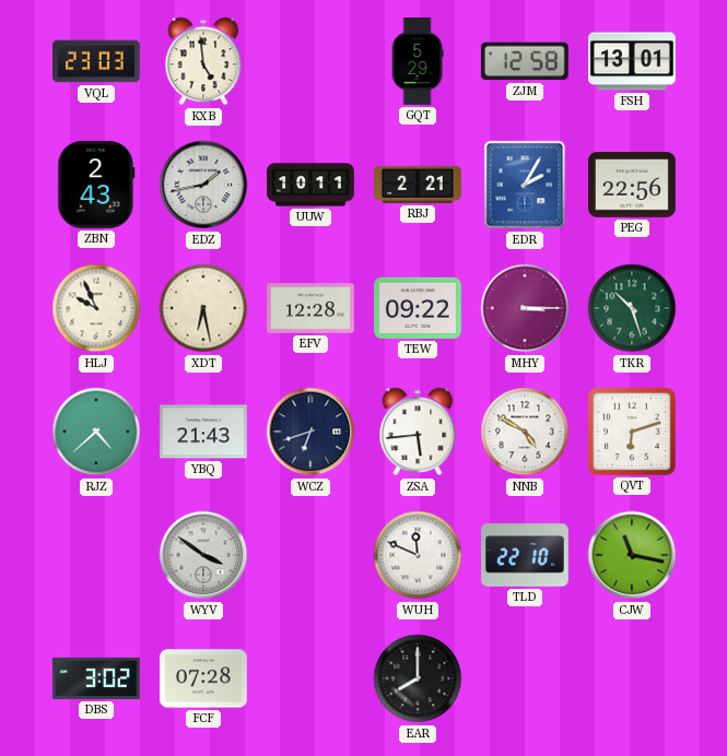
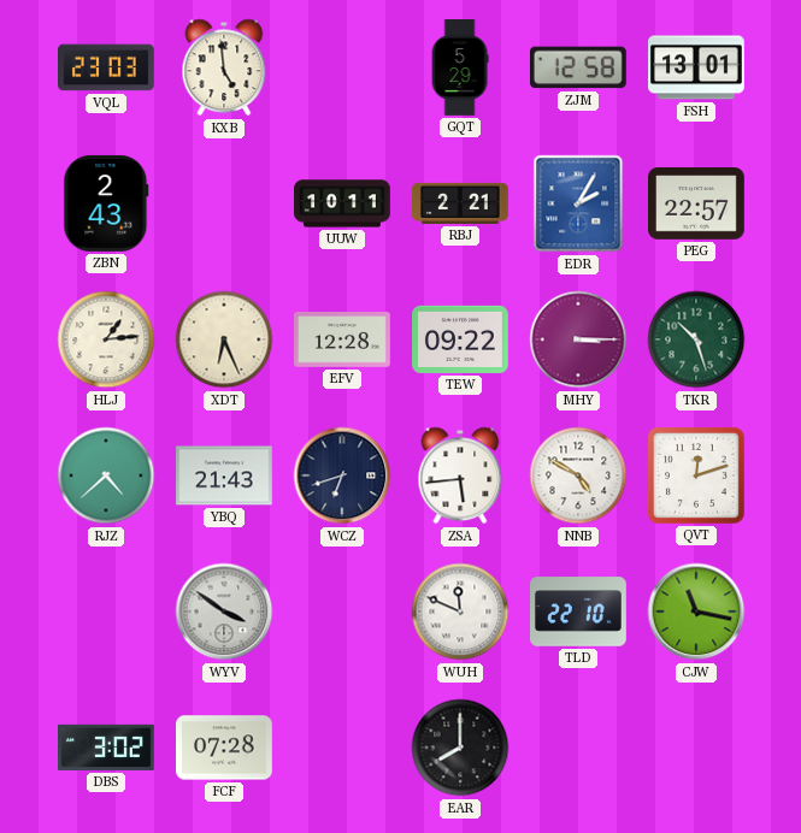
EDZ: 1:43 -> none
PEG: 22:56 -> 22:57
HLJ: 9:56 -> 1:14
XDT: 6:28 -> 6:26
QVT: 6:12 -> 12:12
